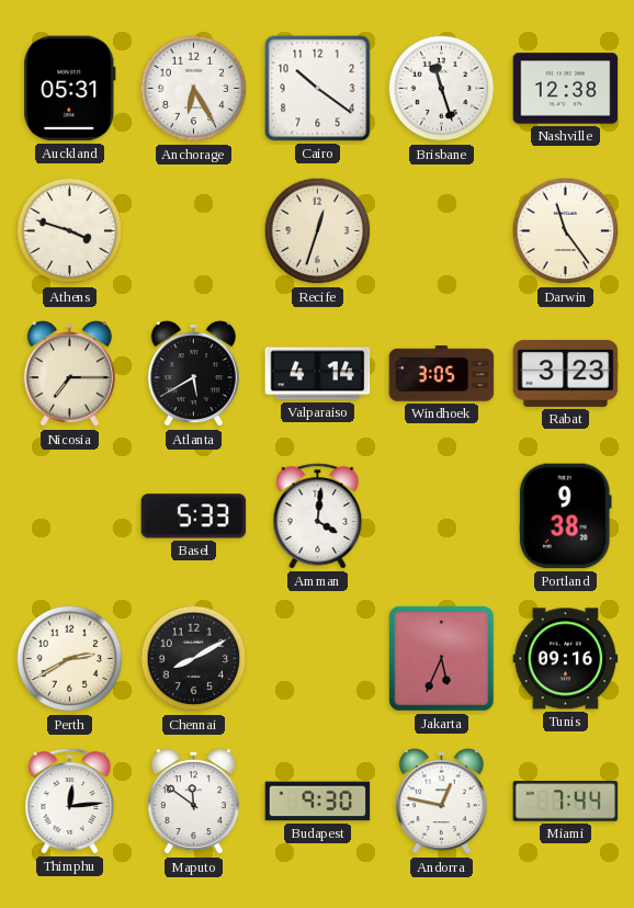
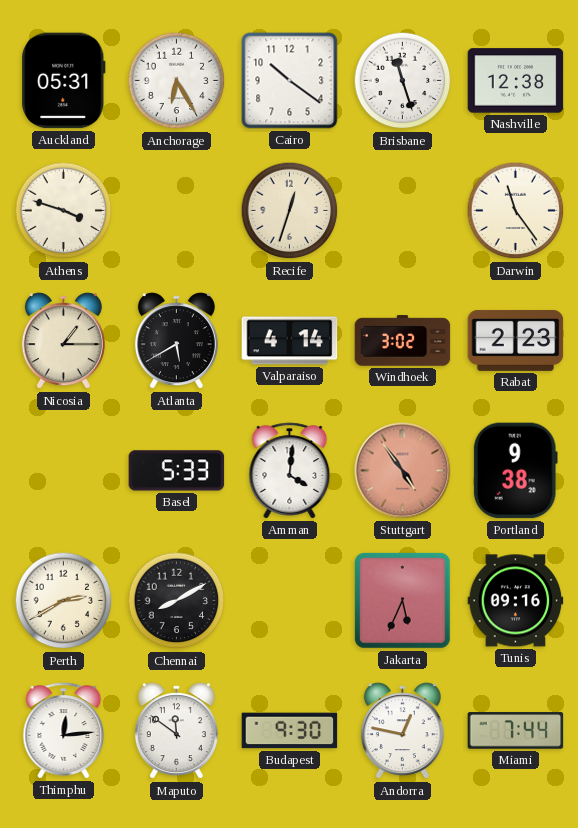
Nicosia: 7:15 -> 1:15
Windhoek: 3:05 -> 3:02
Rabat: 3:23 -> 2:23
Stuttgart: none -> 4:54
